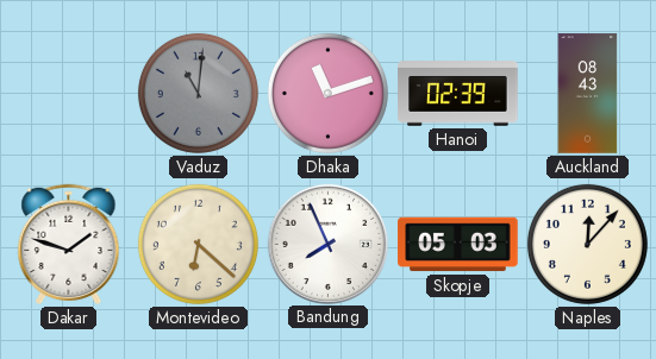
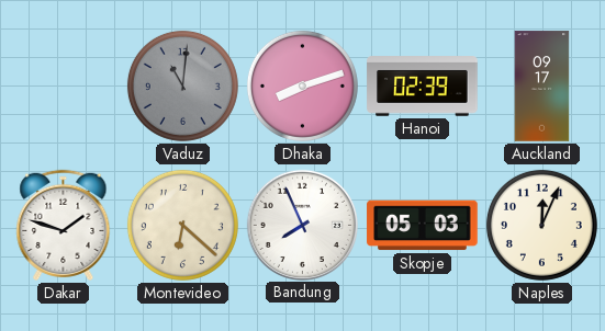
Dhaka: 11:12 -> 8:12
Auckland: 08:43 -> 09:17
Naples: 12:07 -> 12:04
